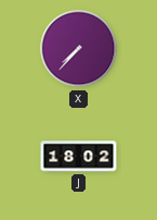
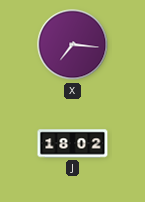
X: 7:37 -> 7:16
